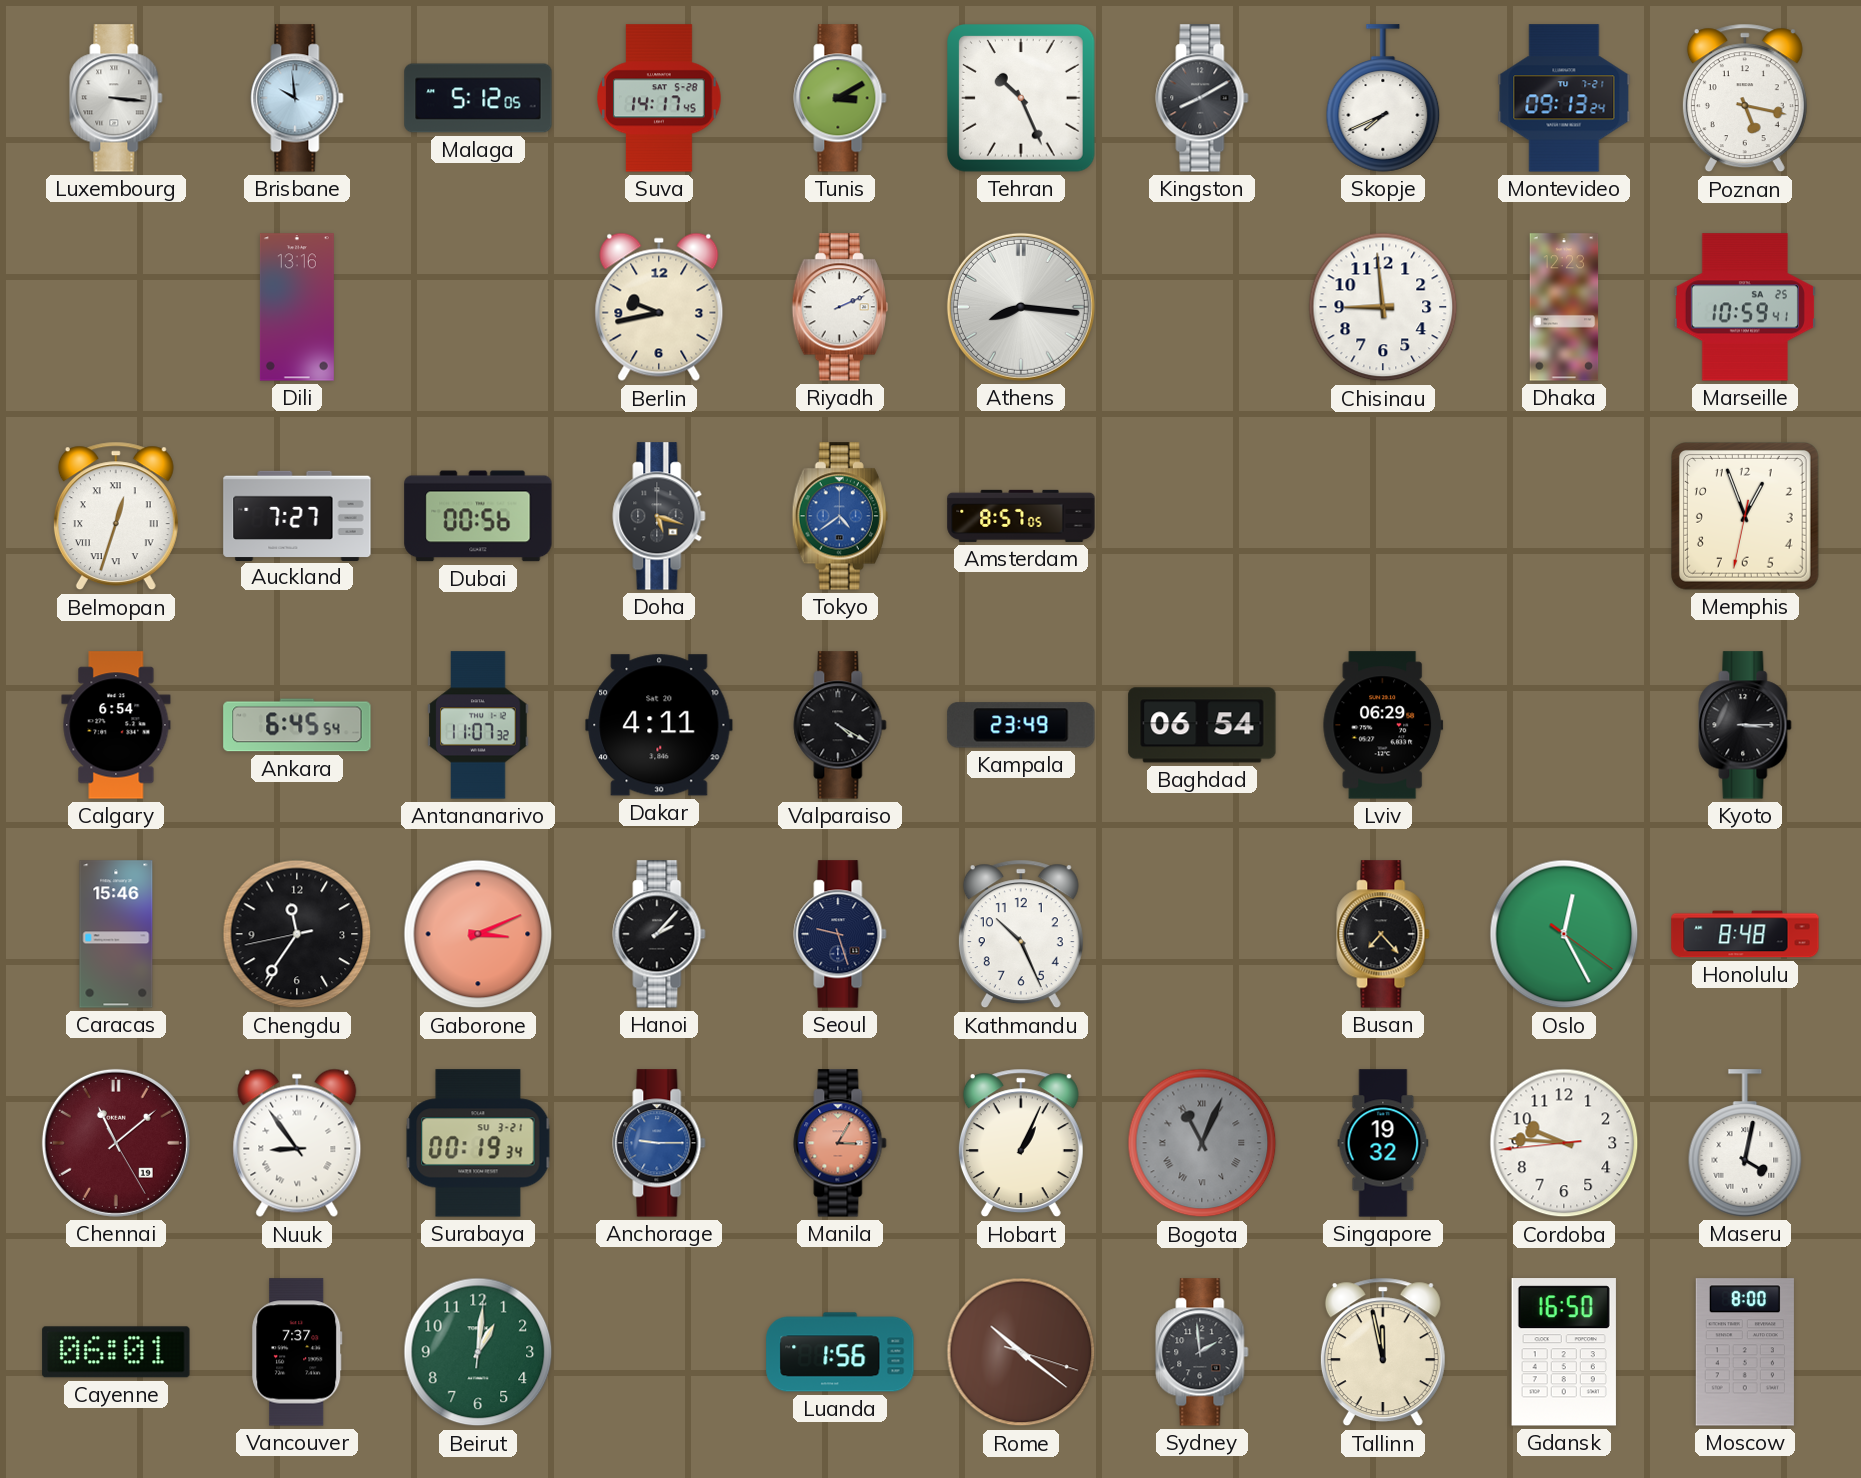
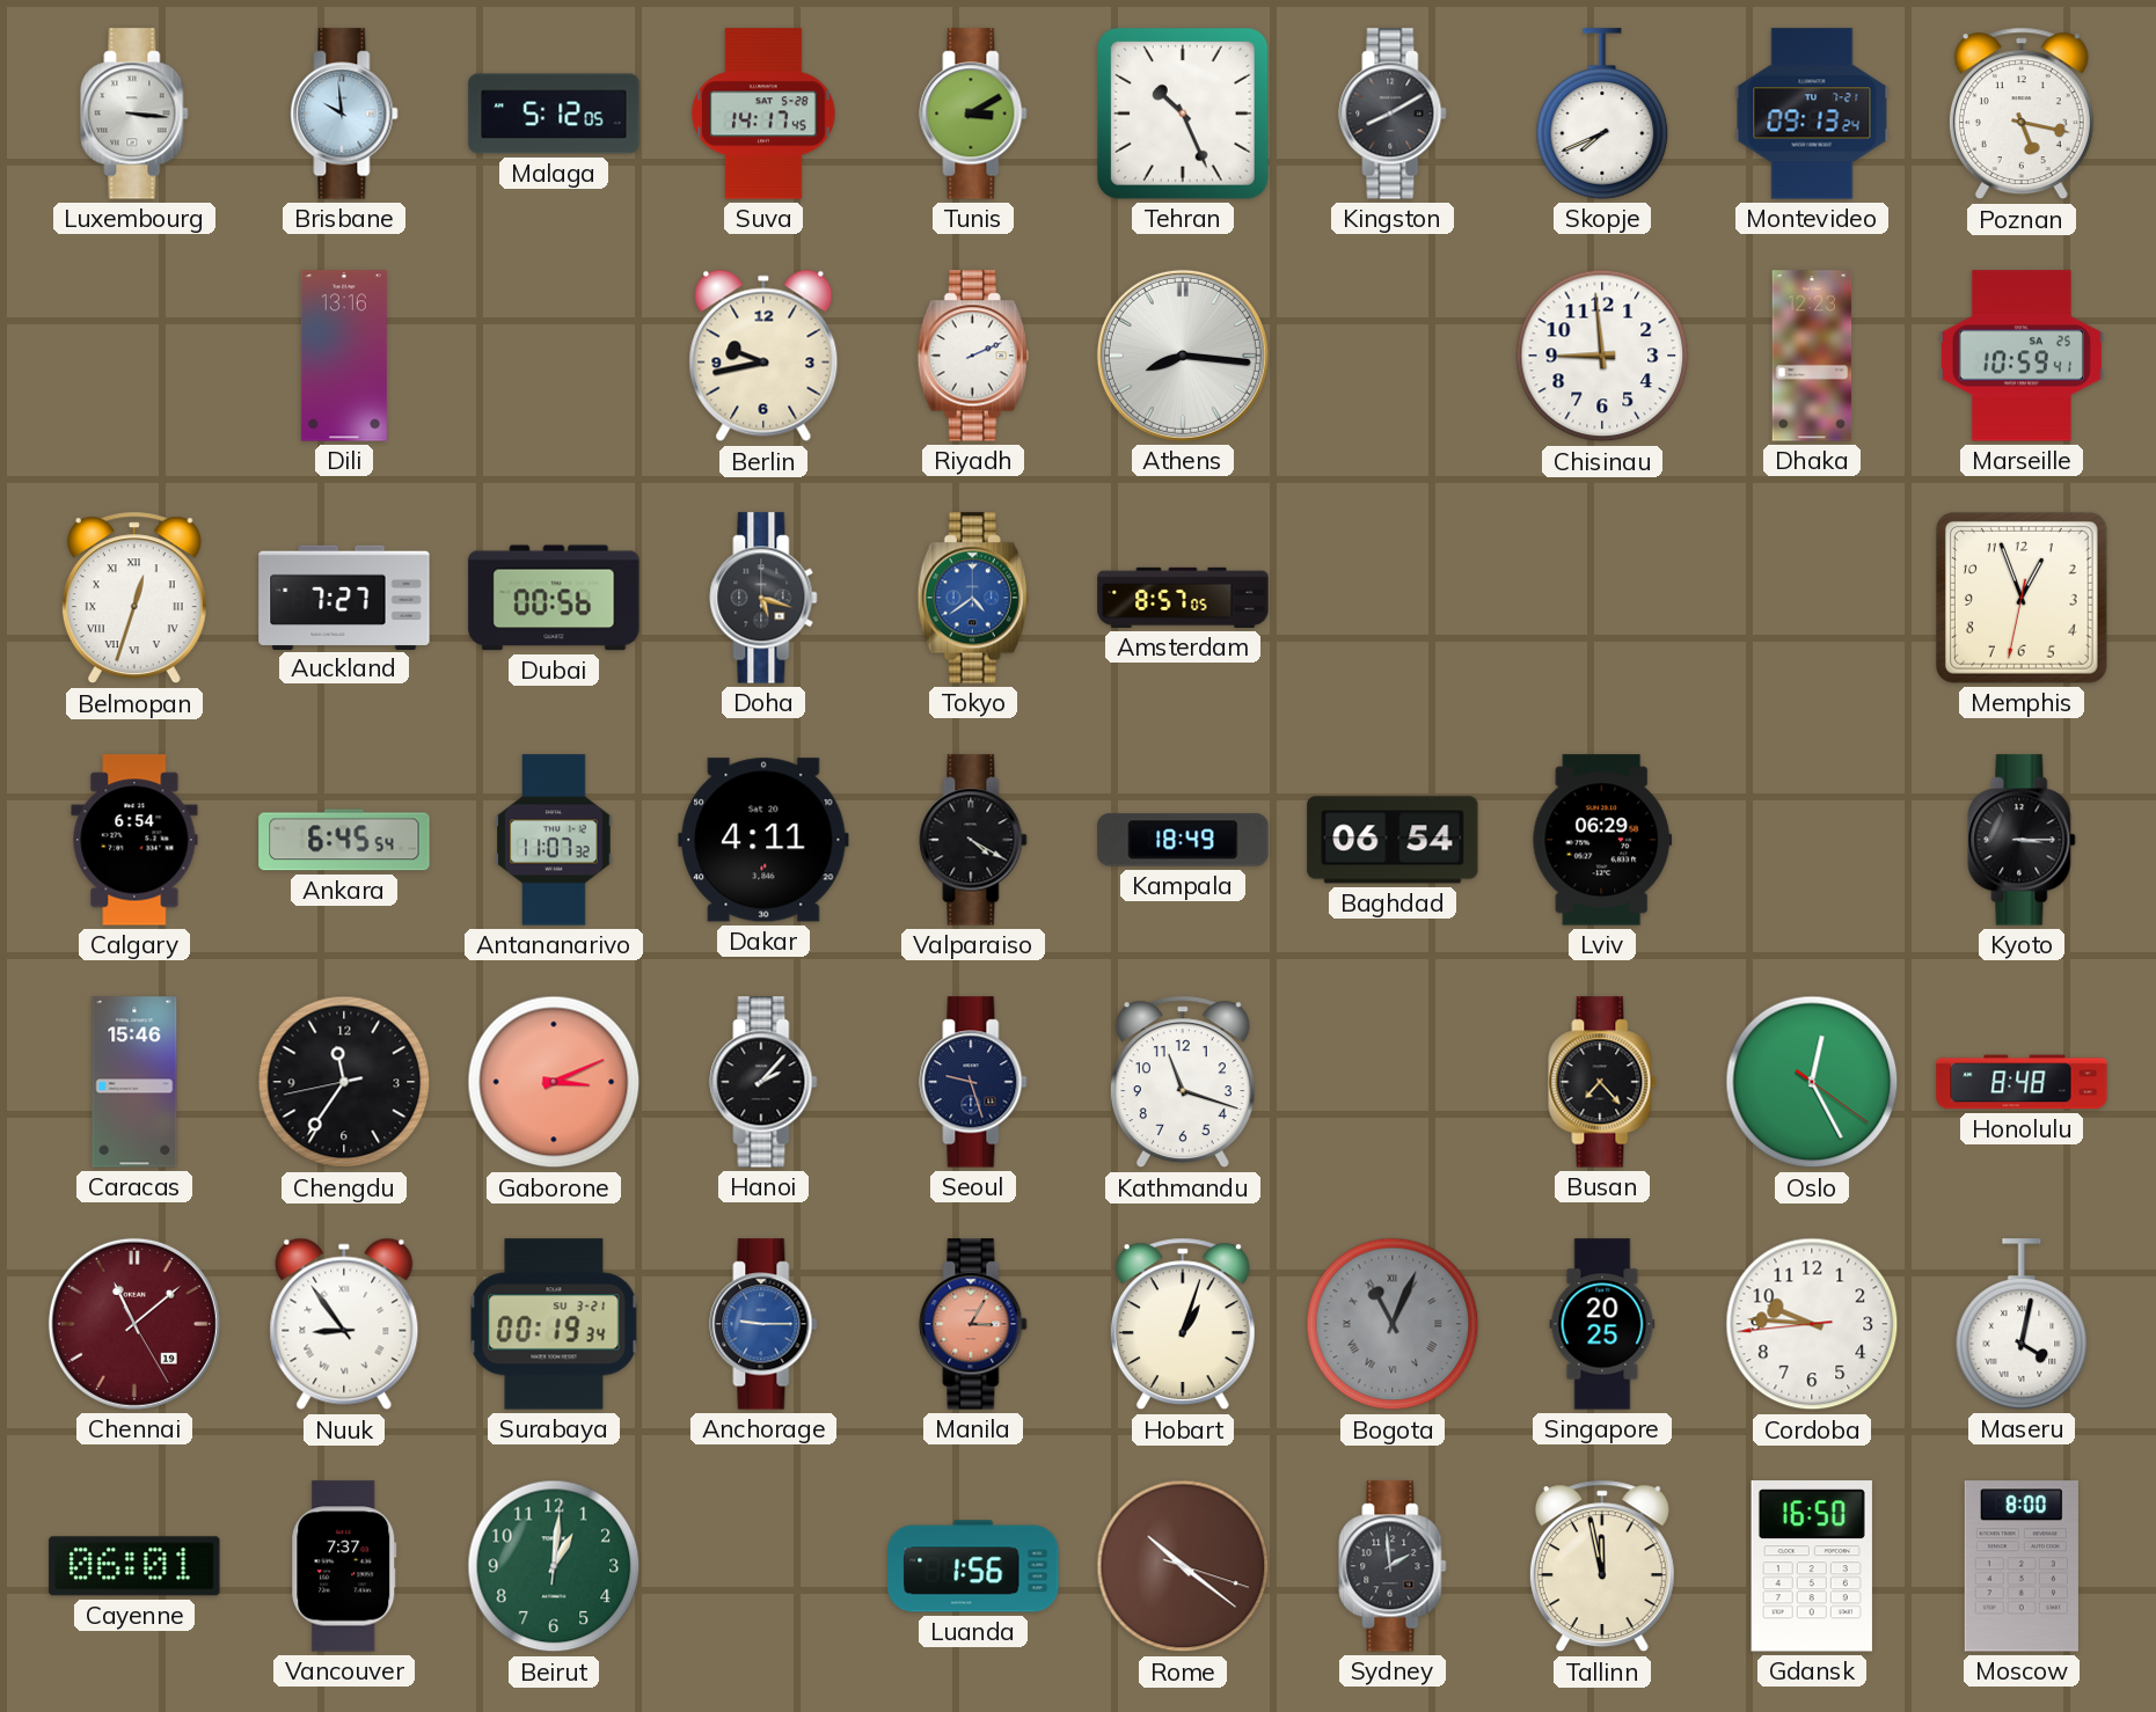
Kampala: 23:49 -> 18:49
Kathmandu: 10:26 -> 11:18
Hobart: 1:04 -> 1:03
Singapore: 19:32 -> 20:25
